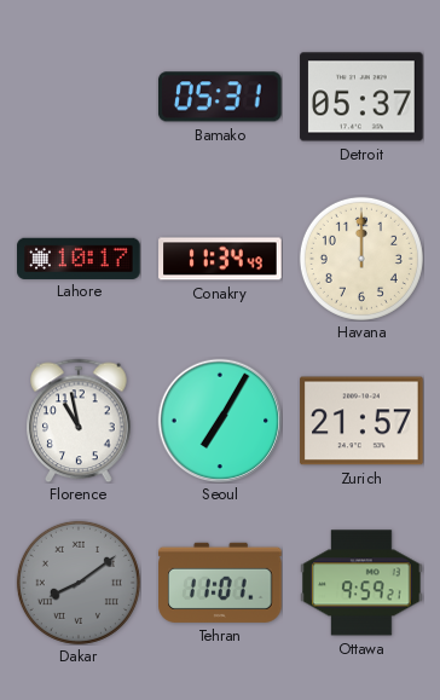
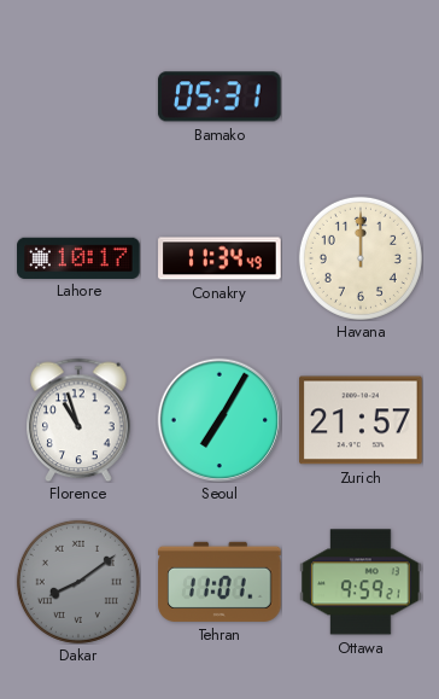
Detroit: 05:37 -> none
Florence: 10:58 -> 10:57
